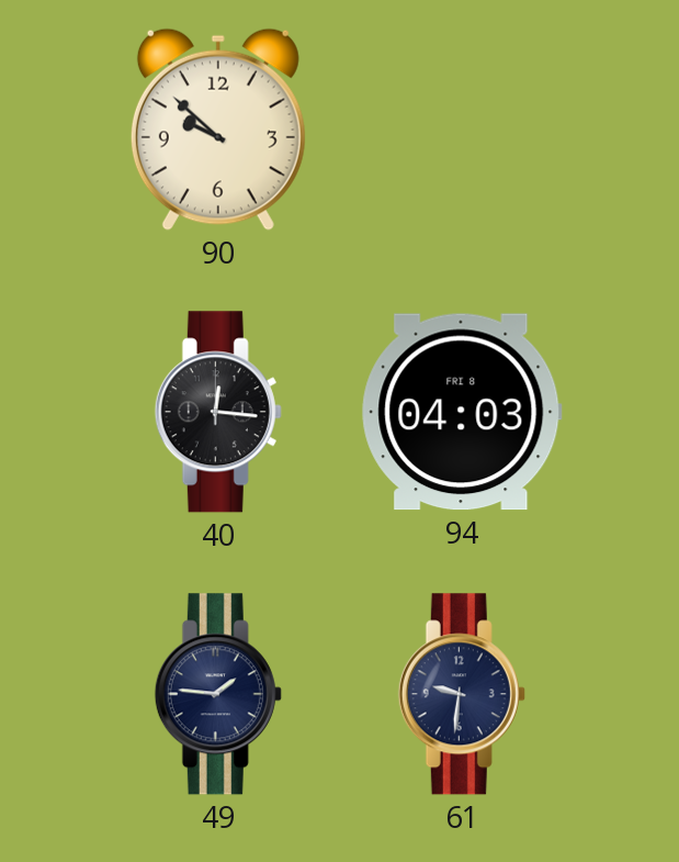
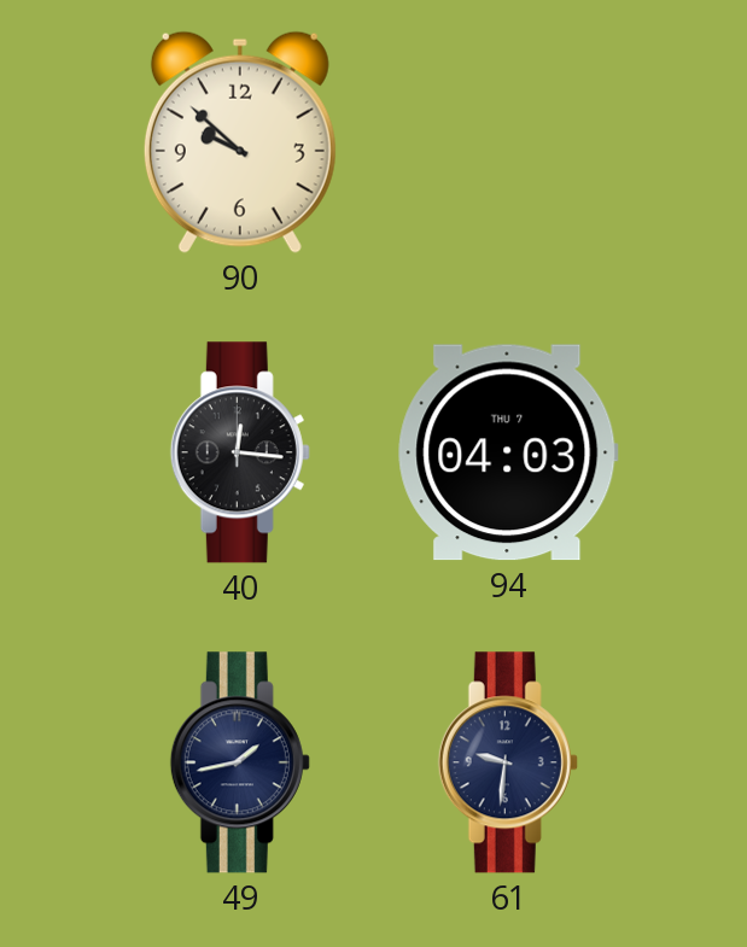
94 date: FRI 8 -> THU 7
49: 1:46 -> 1:43
